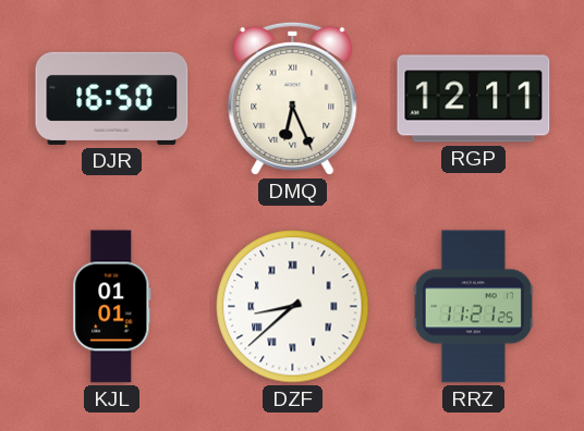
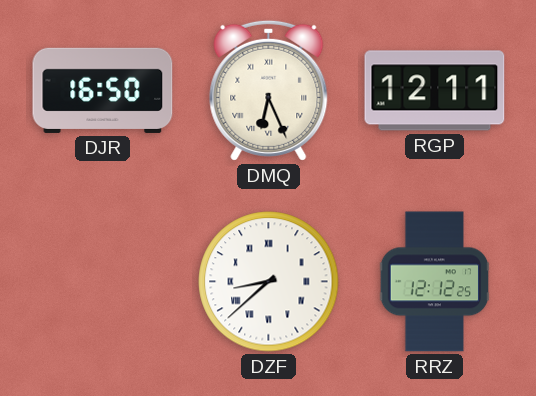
KJL: 01:01 -> none
RRZ: 11:21 -> 12:12
